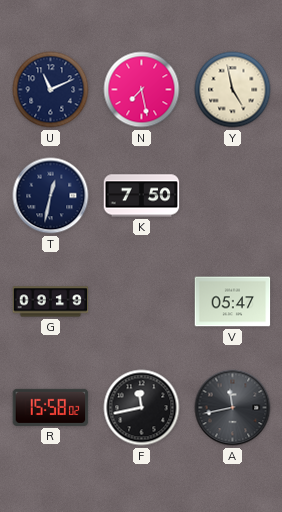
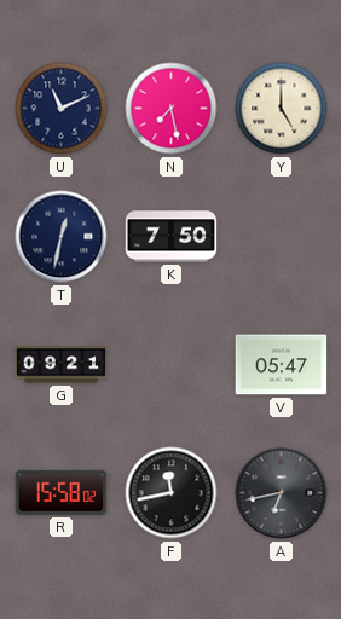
Y: 4:58 -> 5:00
G: 09:19 -> 09:21
A: 11:43 -> 6:43
